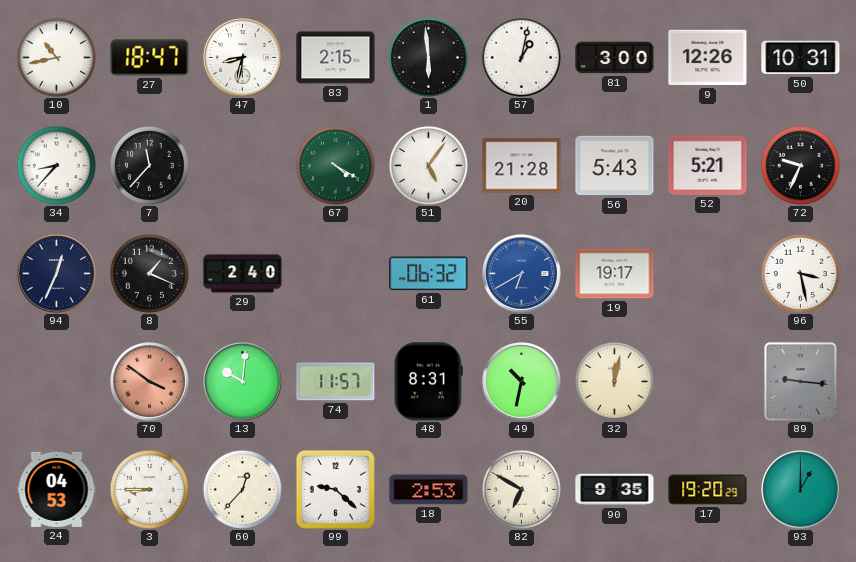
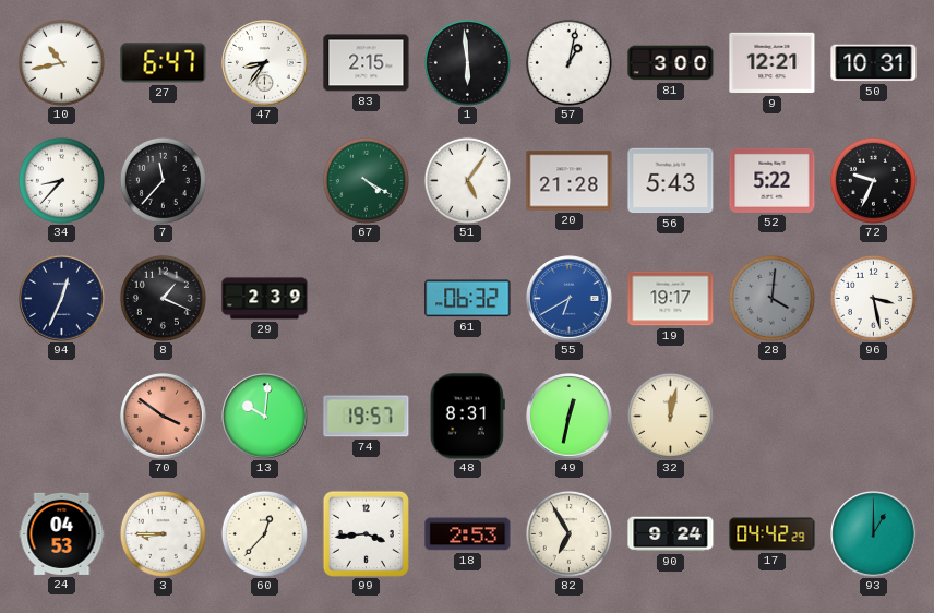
27: 18:47 -> 6:47
47: 8:32 -> 8:36
9: 12:26 -> 12:21
52: 5:21 -> 5:22
29: 2:40 -> 2:39
28: none -> 4:01
74: 11:57 -> 19:57
49: 10:32 -> 12:32
89: 9:16 -> none
99: 9:22 -> 3:44
82: 6:50 -> 6:55
90: 9:35 -> 9:24
17: 19:20 -> 04:42
